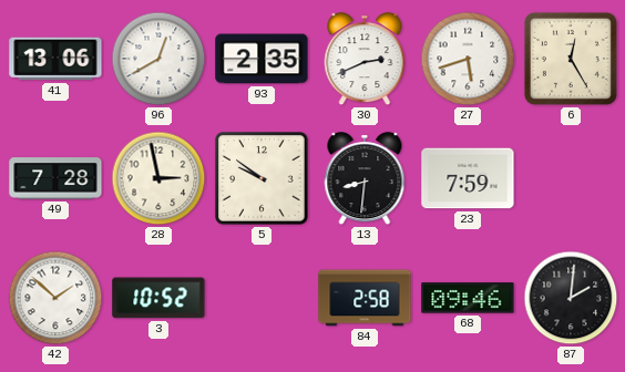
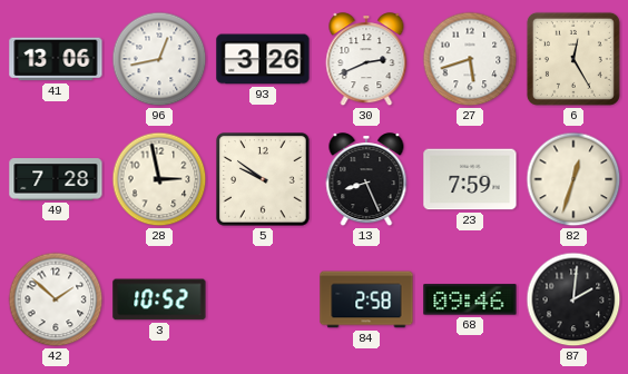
96: 12:40 -> 12:43
93: 2:35 -> 3:26
13: 8:31 -> 8:26
82: none -> 12:33
